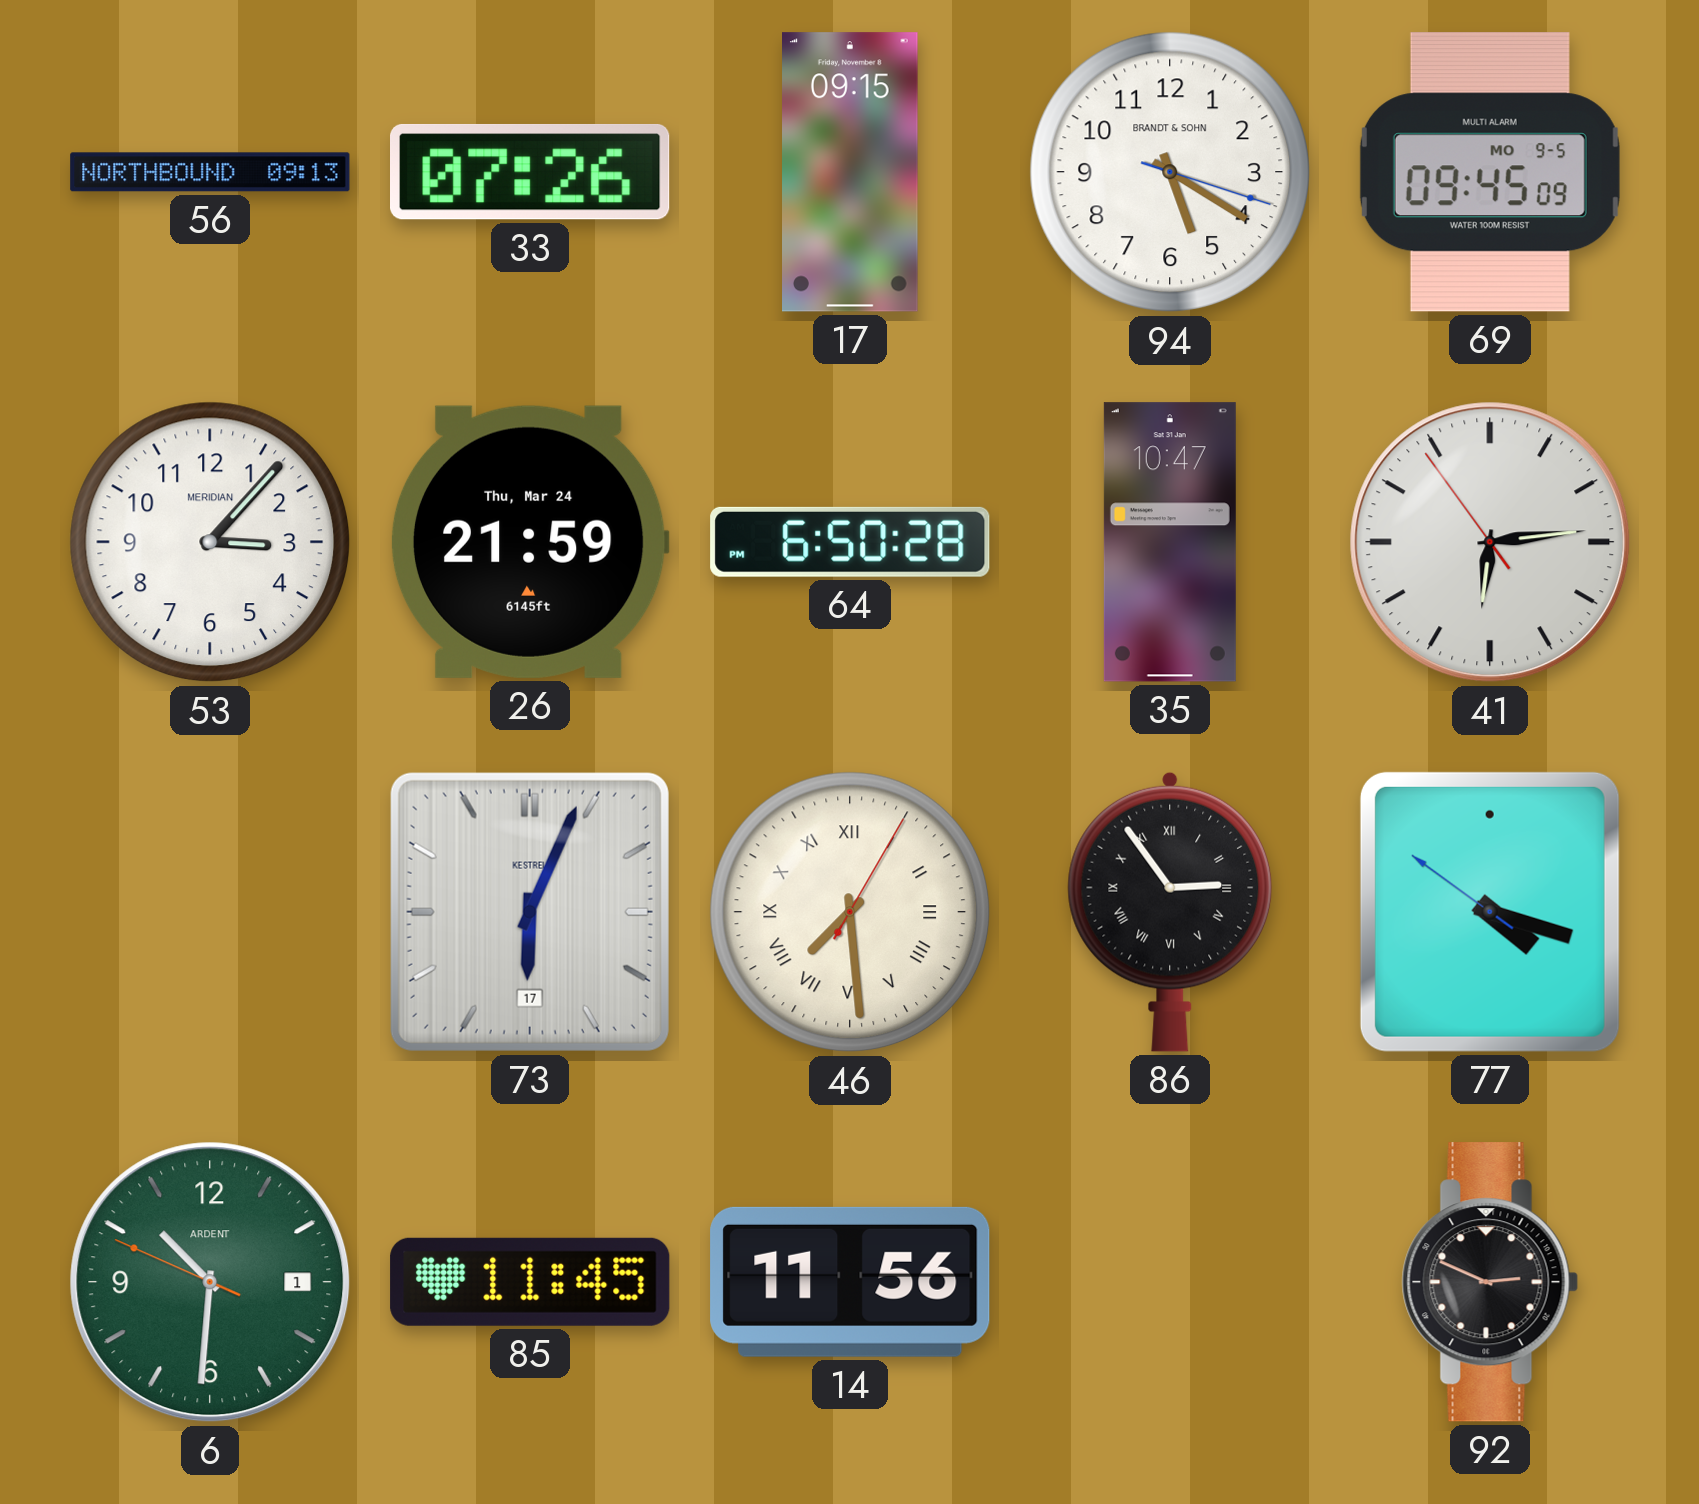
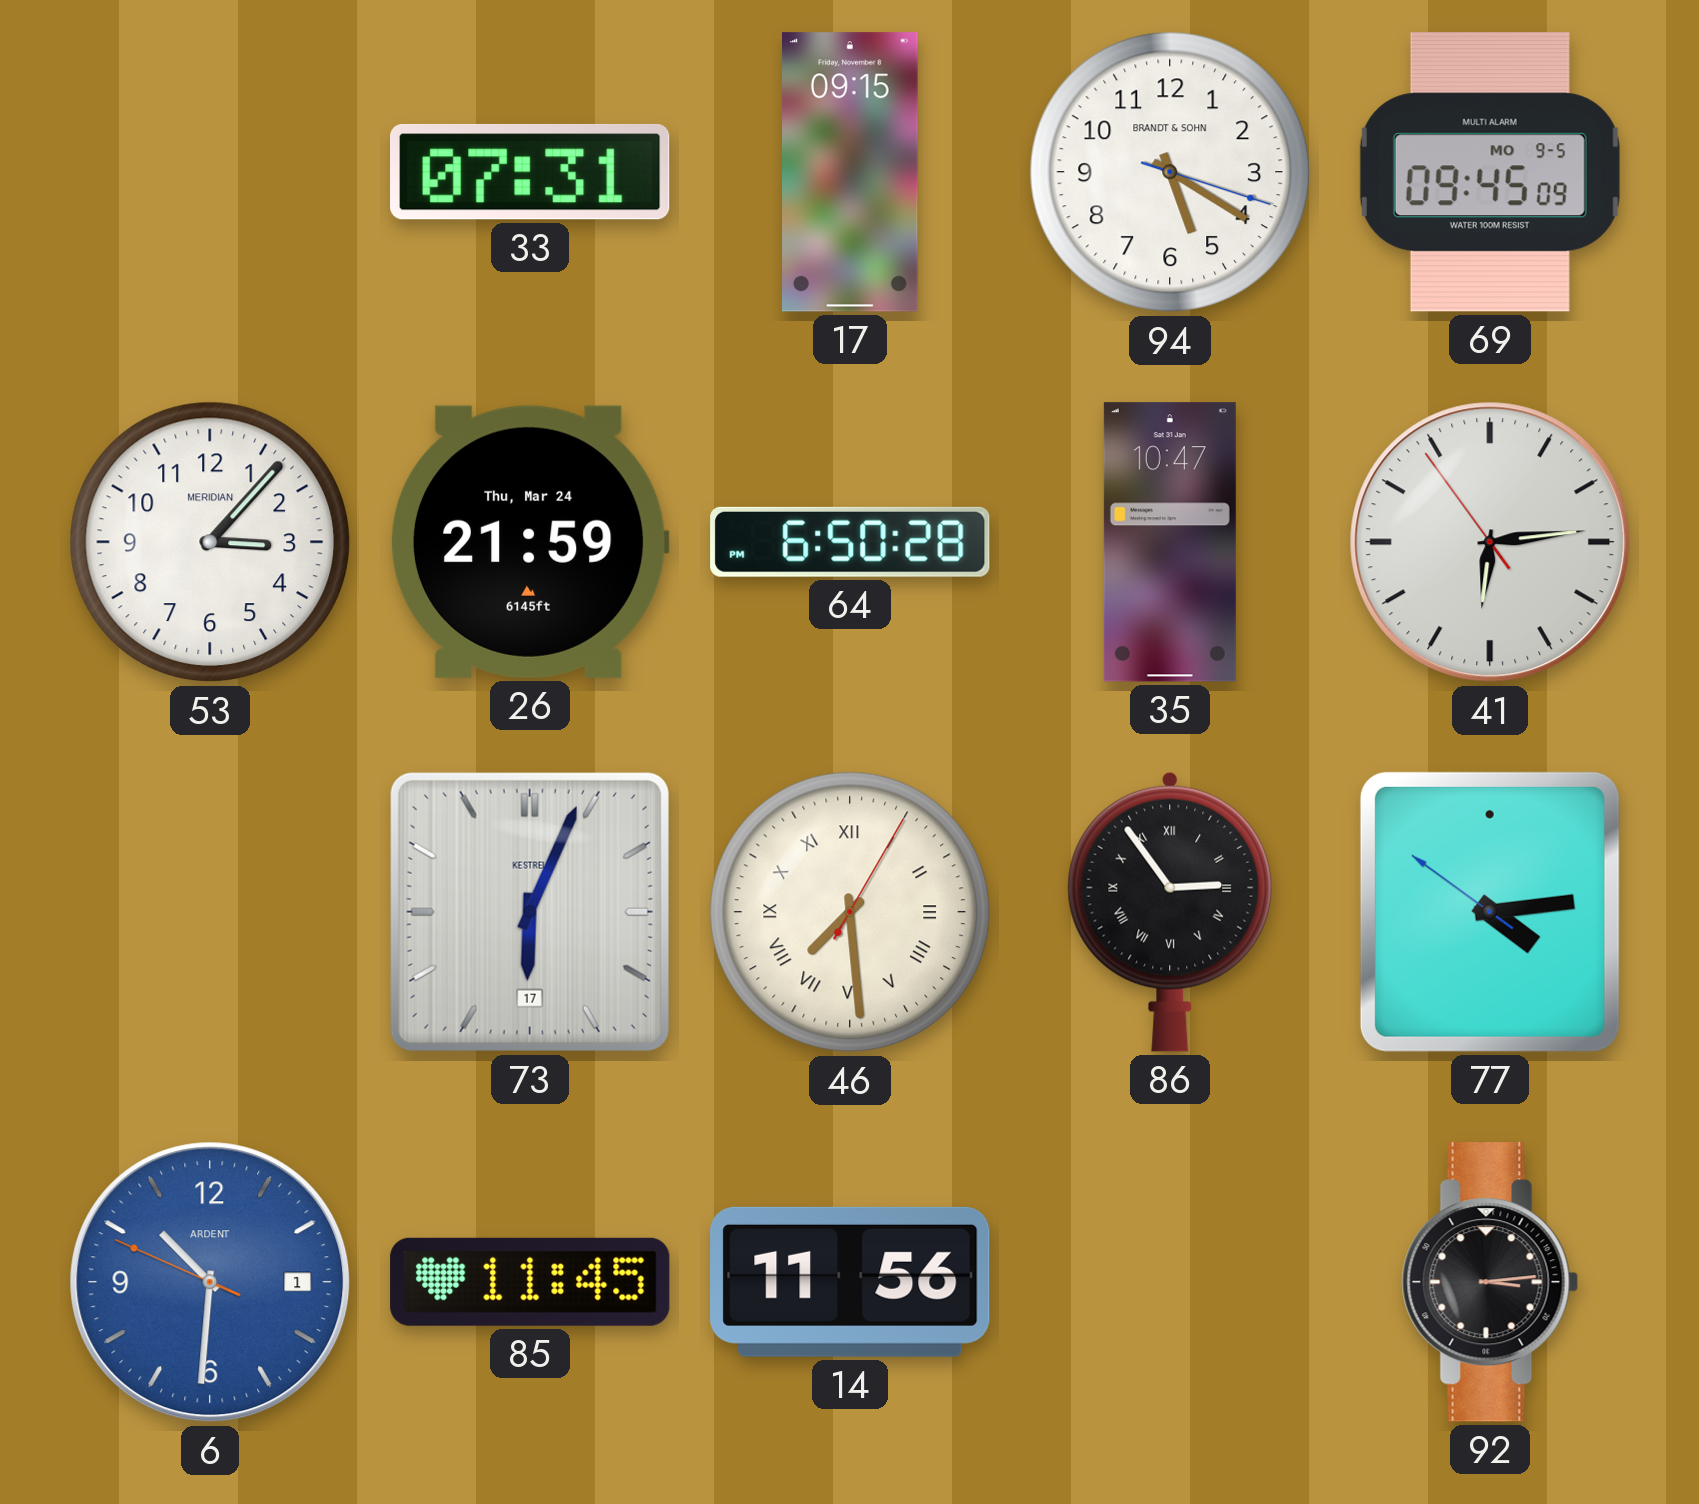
56: 09:13 -> none
33: 07:26 -> 07:31
77: 4:17 -> 4:13
6 dial: green -> blue
92: 2:49 -> 3:14
